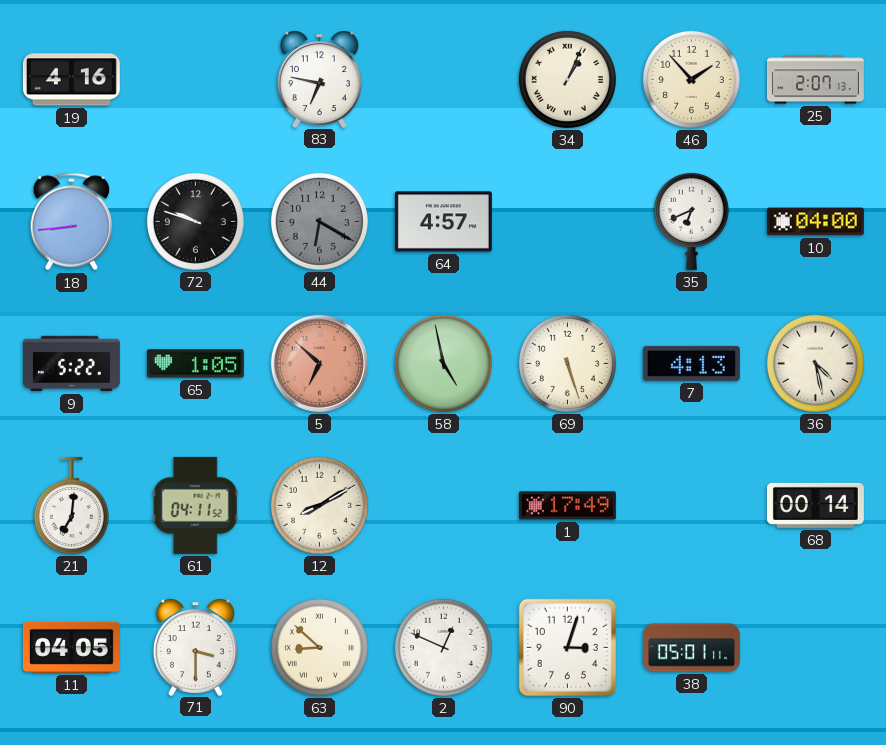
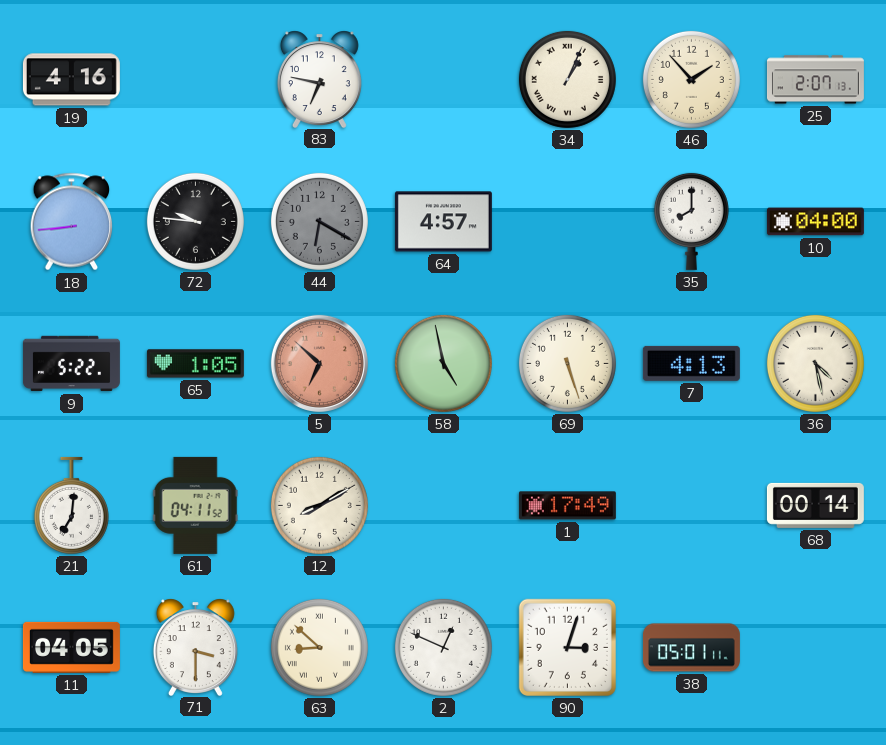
72: 9:48 -> 9:46
35: 6:41 -> 8:00
